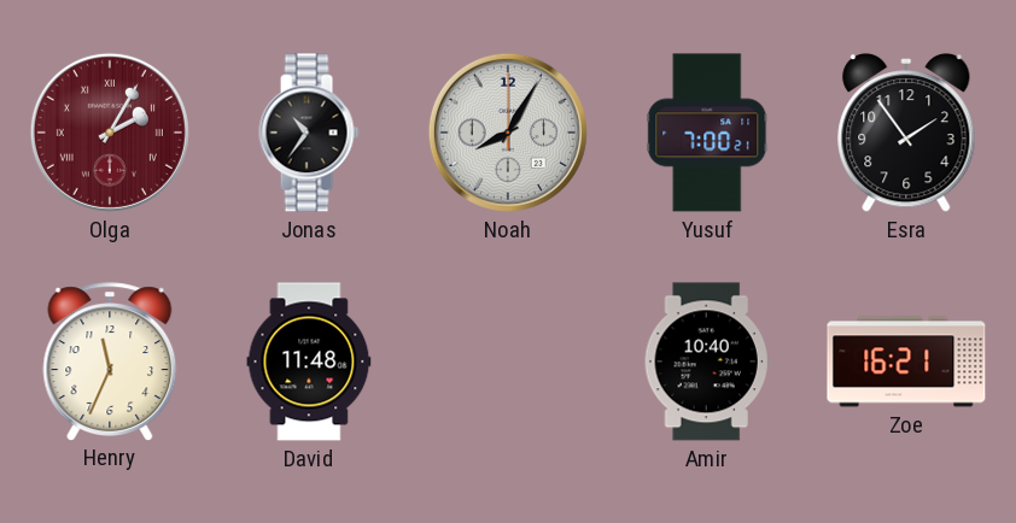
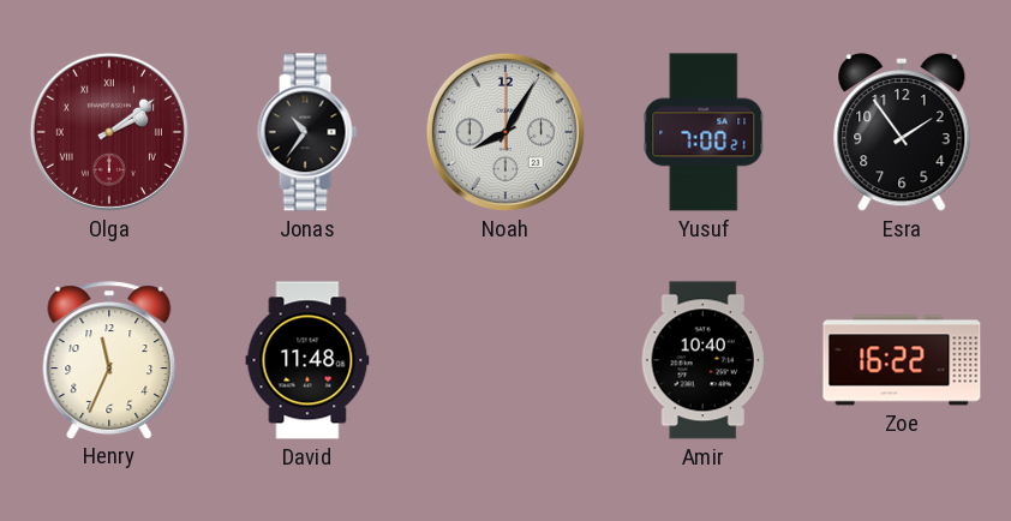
Olga: 2:05 -> 2:09
Zoe: 16:21 -> 16:22
